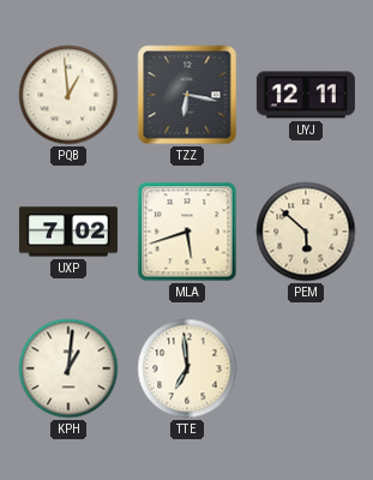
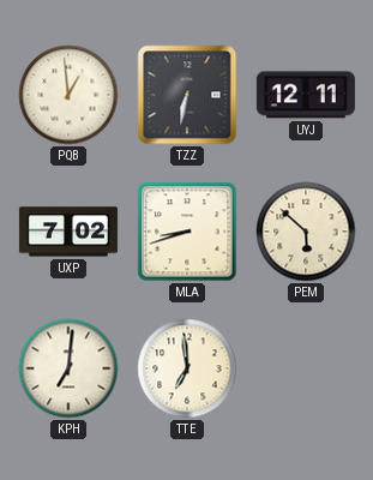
TZZ: 6:17 -> 6:32
MLA: 5:42 -> 8:42
KPH: 1:01 -> 7:01
